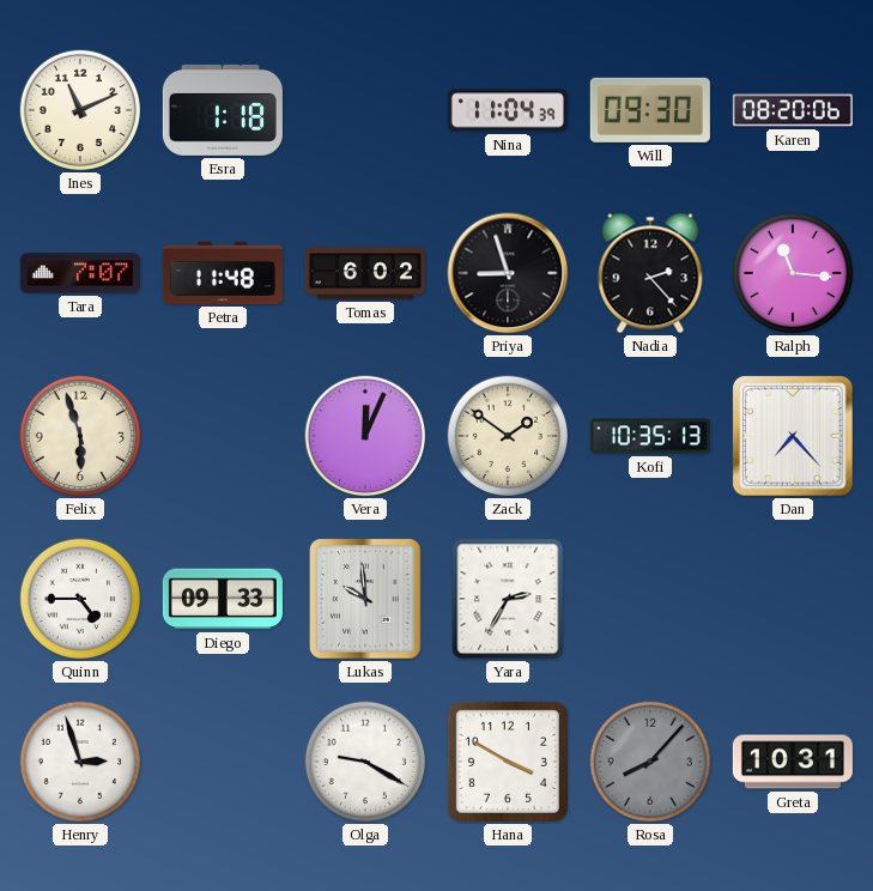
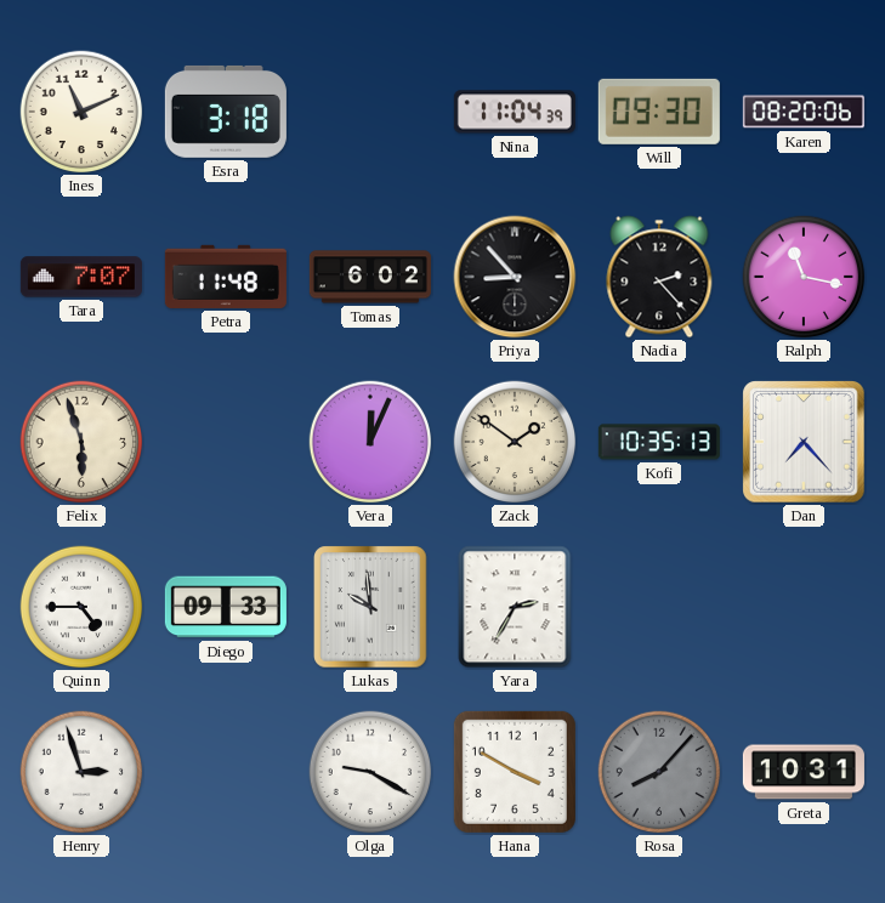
Esra: 1:18 -> 3:18
Priya: 8:57 -> 8:53
Ralph: 11:16 -> 11:17
